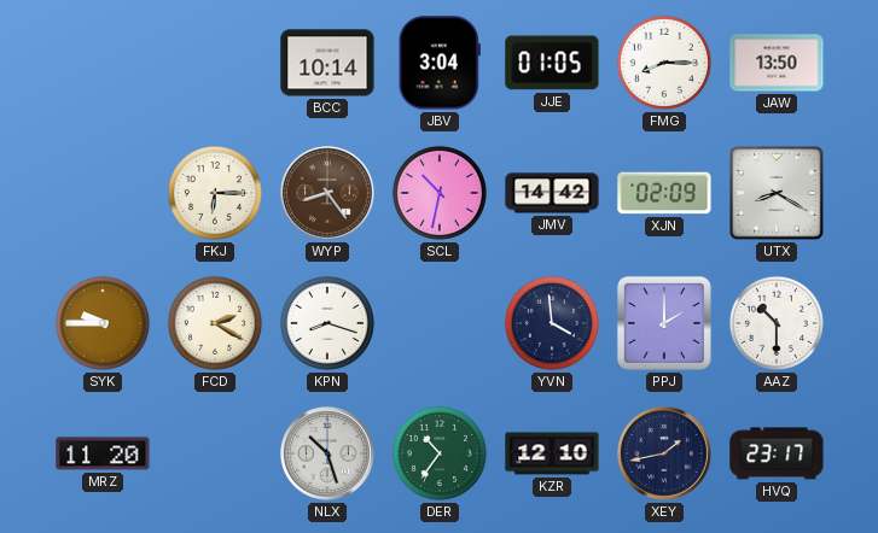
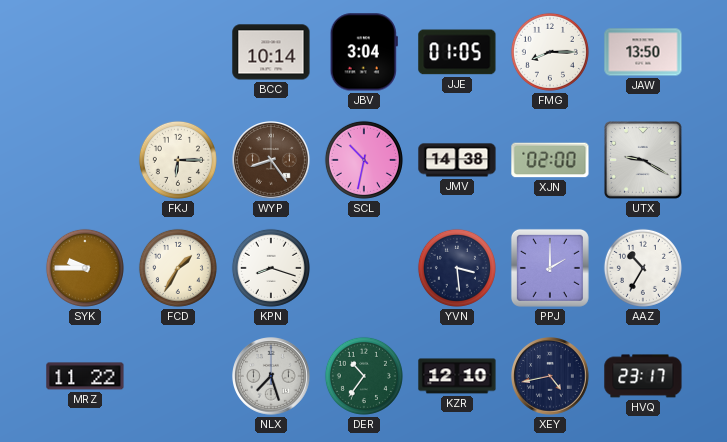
JMV: 14:42 -> 14:38
XJN: 02:09 -> 02:00
UTX: 8:20 -> 9:20
FCD: 2:20 -> 1:35
YVN: 3:59 -> 3:29
AAZ: 10:30 -> 10:35
MRZ: 11:20 -> 11:22
NLX: 10:27 -> 7:27
XEY: 1:43 -> 4:43
